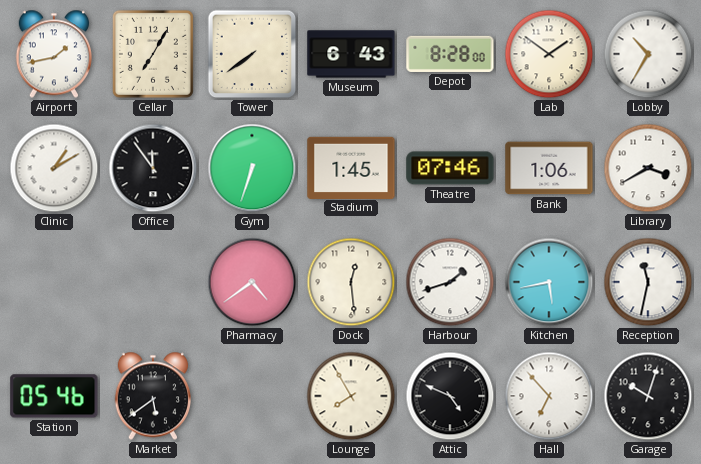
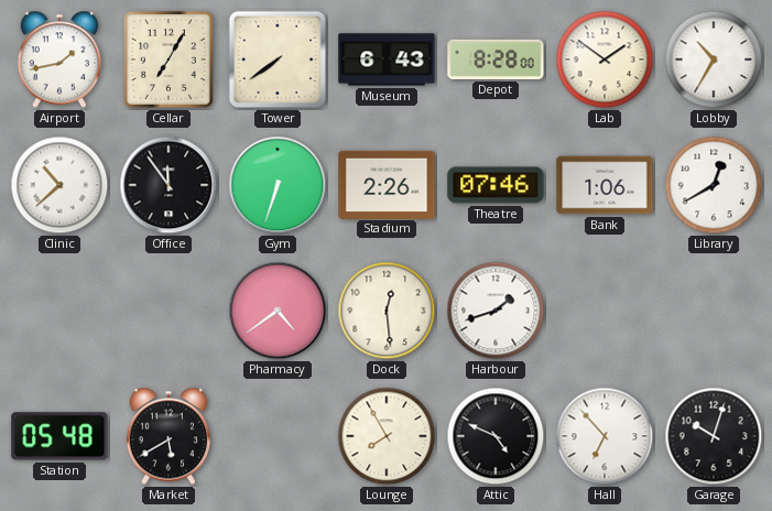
Clinic: 1:10 -> 10:38
Stadium: 1:45 -> 2:26
Library: 3:40 -> 12:40
Kitchen: 5:43 -> none
Reception: 11:32 -> none
Station: 05:46 -> 05:48
Market: 5:39 -> 5:40
